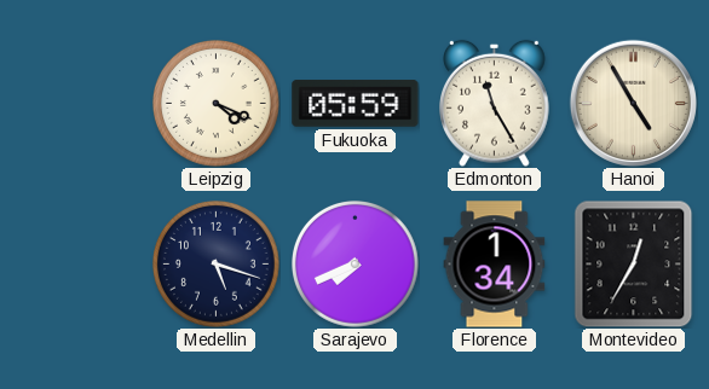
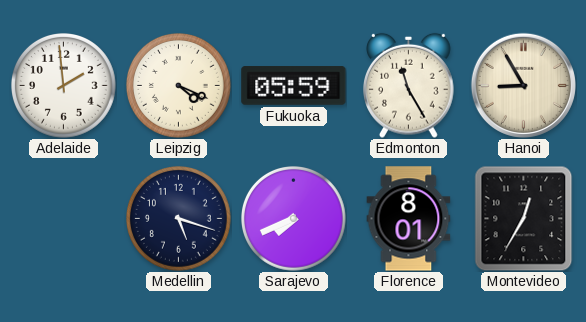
Adelaide: none -> 1:59
Hanoi: 4:55 -> 8:55
Florence: 1:34 -> 8:01
